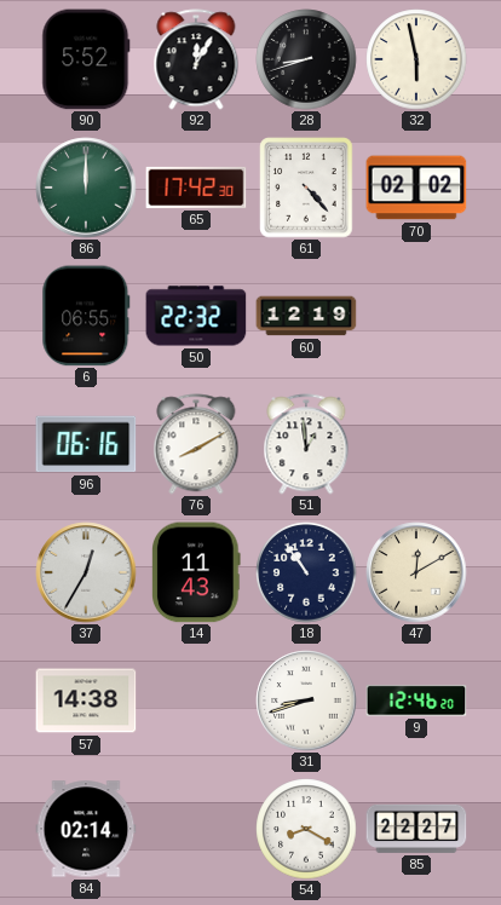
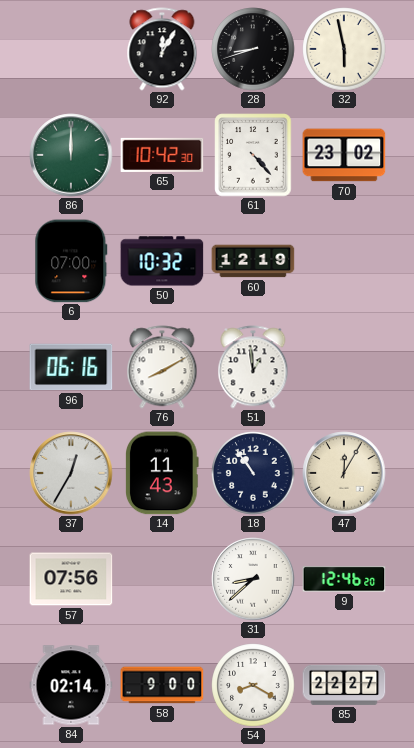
90: 5:52 -> none
65: 17:42 -> 10:42
70: 02:02 -> 23:02
6: 06:55 -> 07:00
50: 22:32 -> 10:32
47: 12:10 -> 12:05
57: 14:38 -> 07:56
31: 8:42 -> 8:38
58: none -> 9:00
